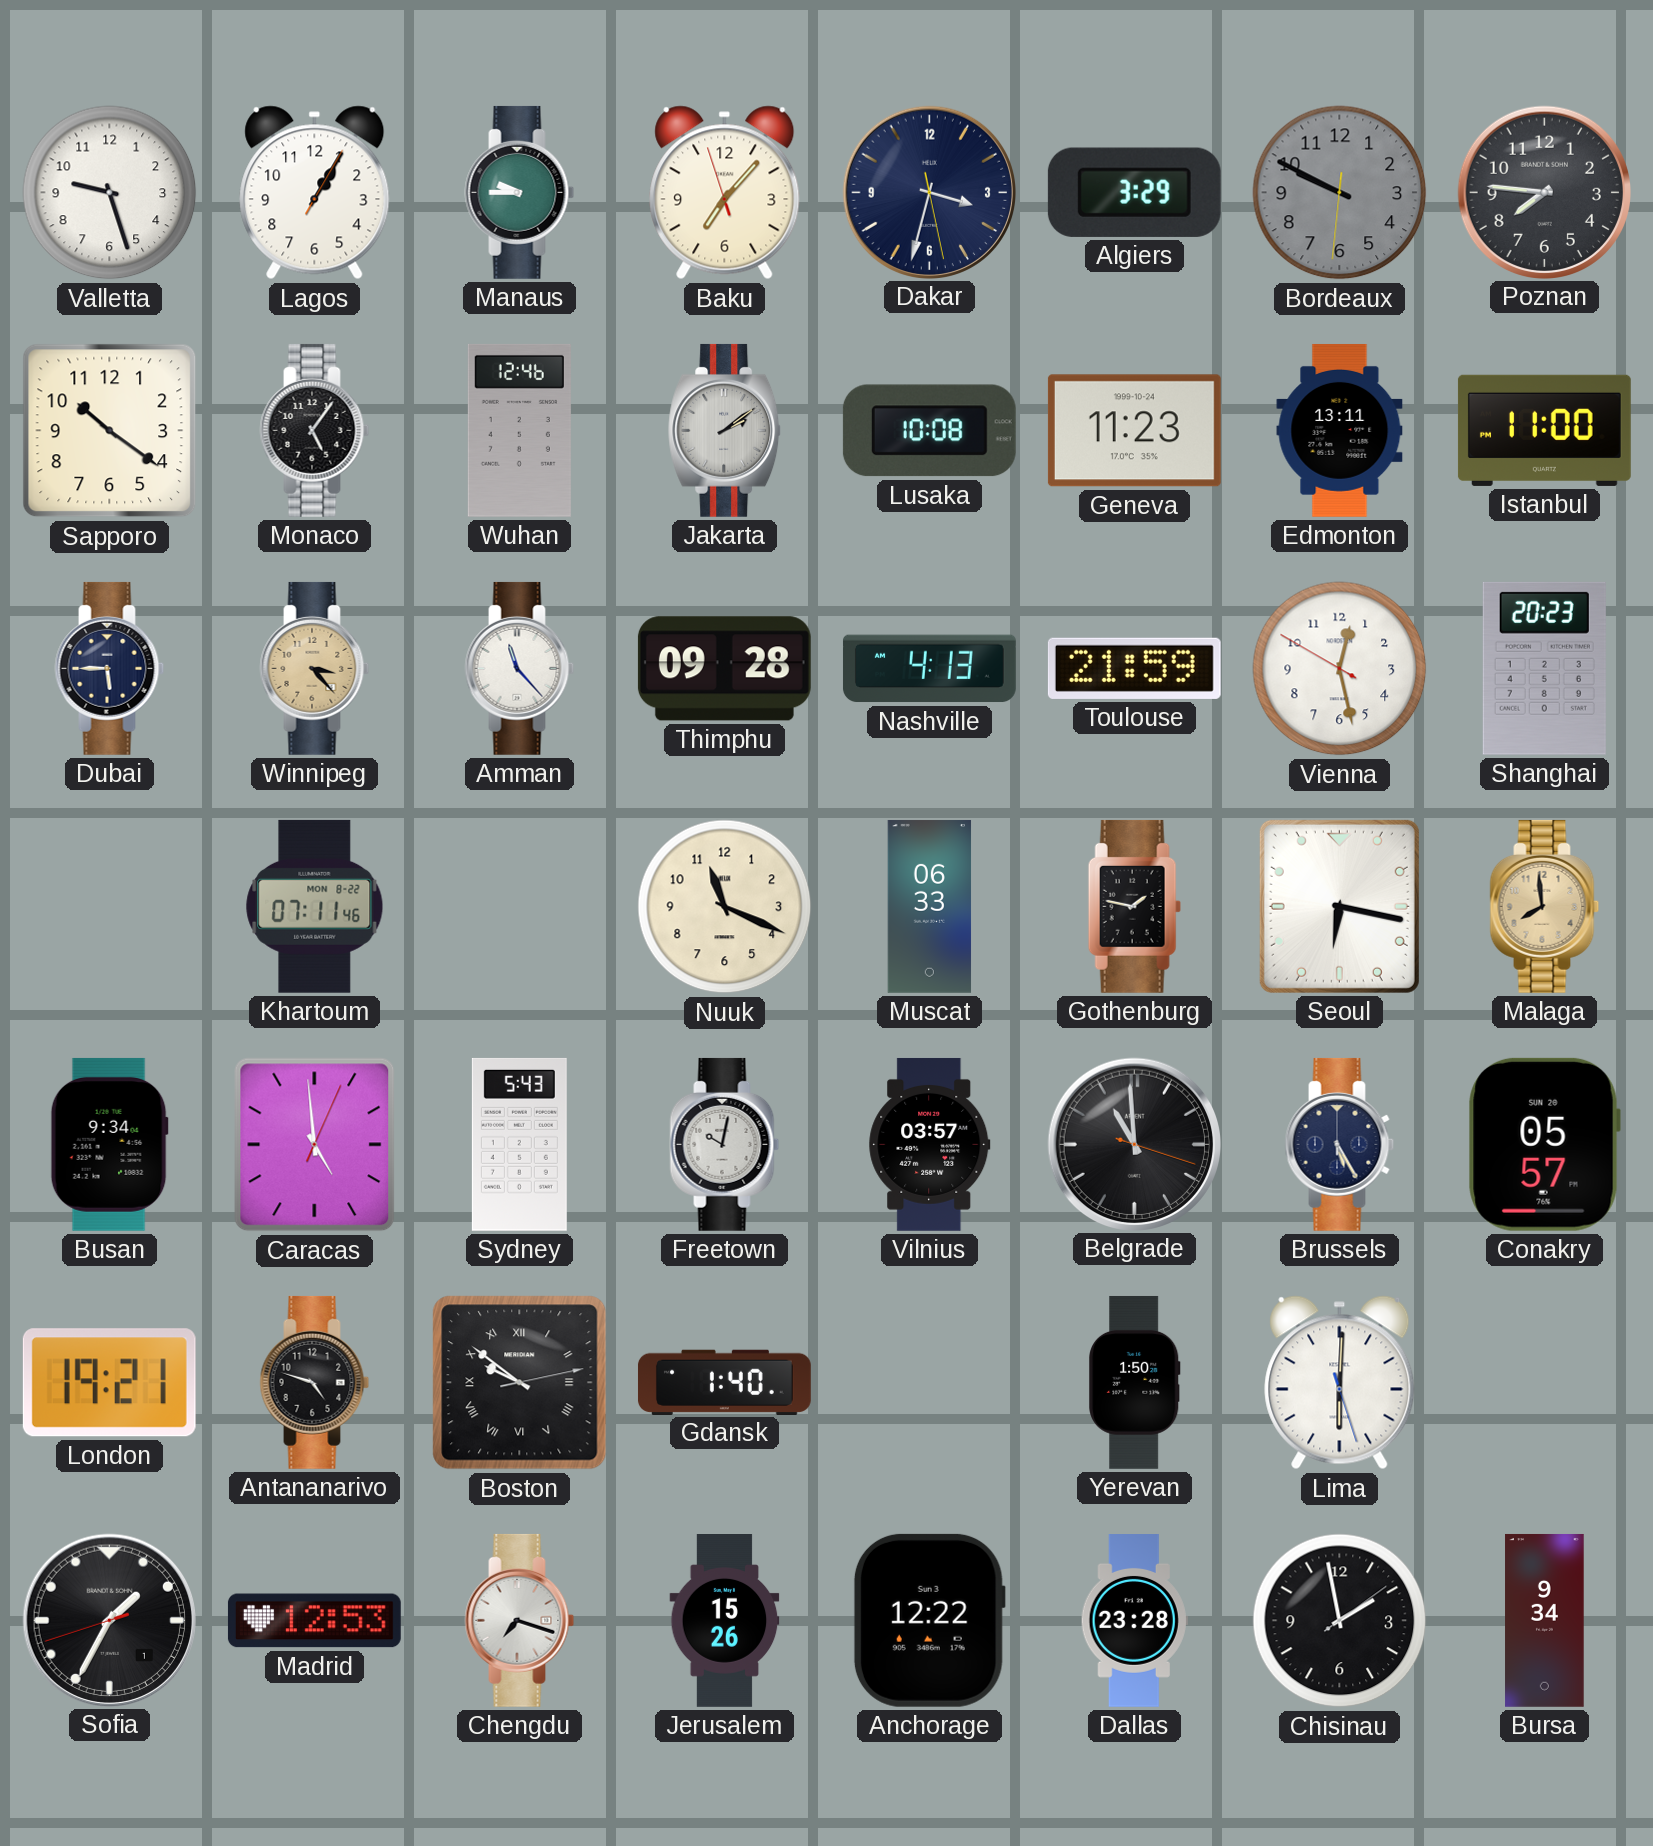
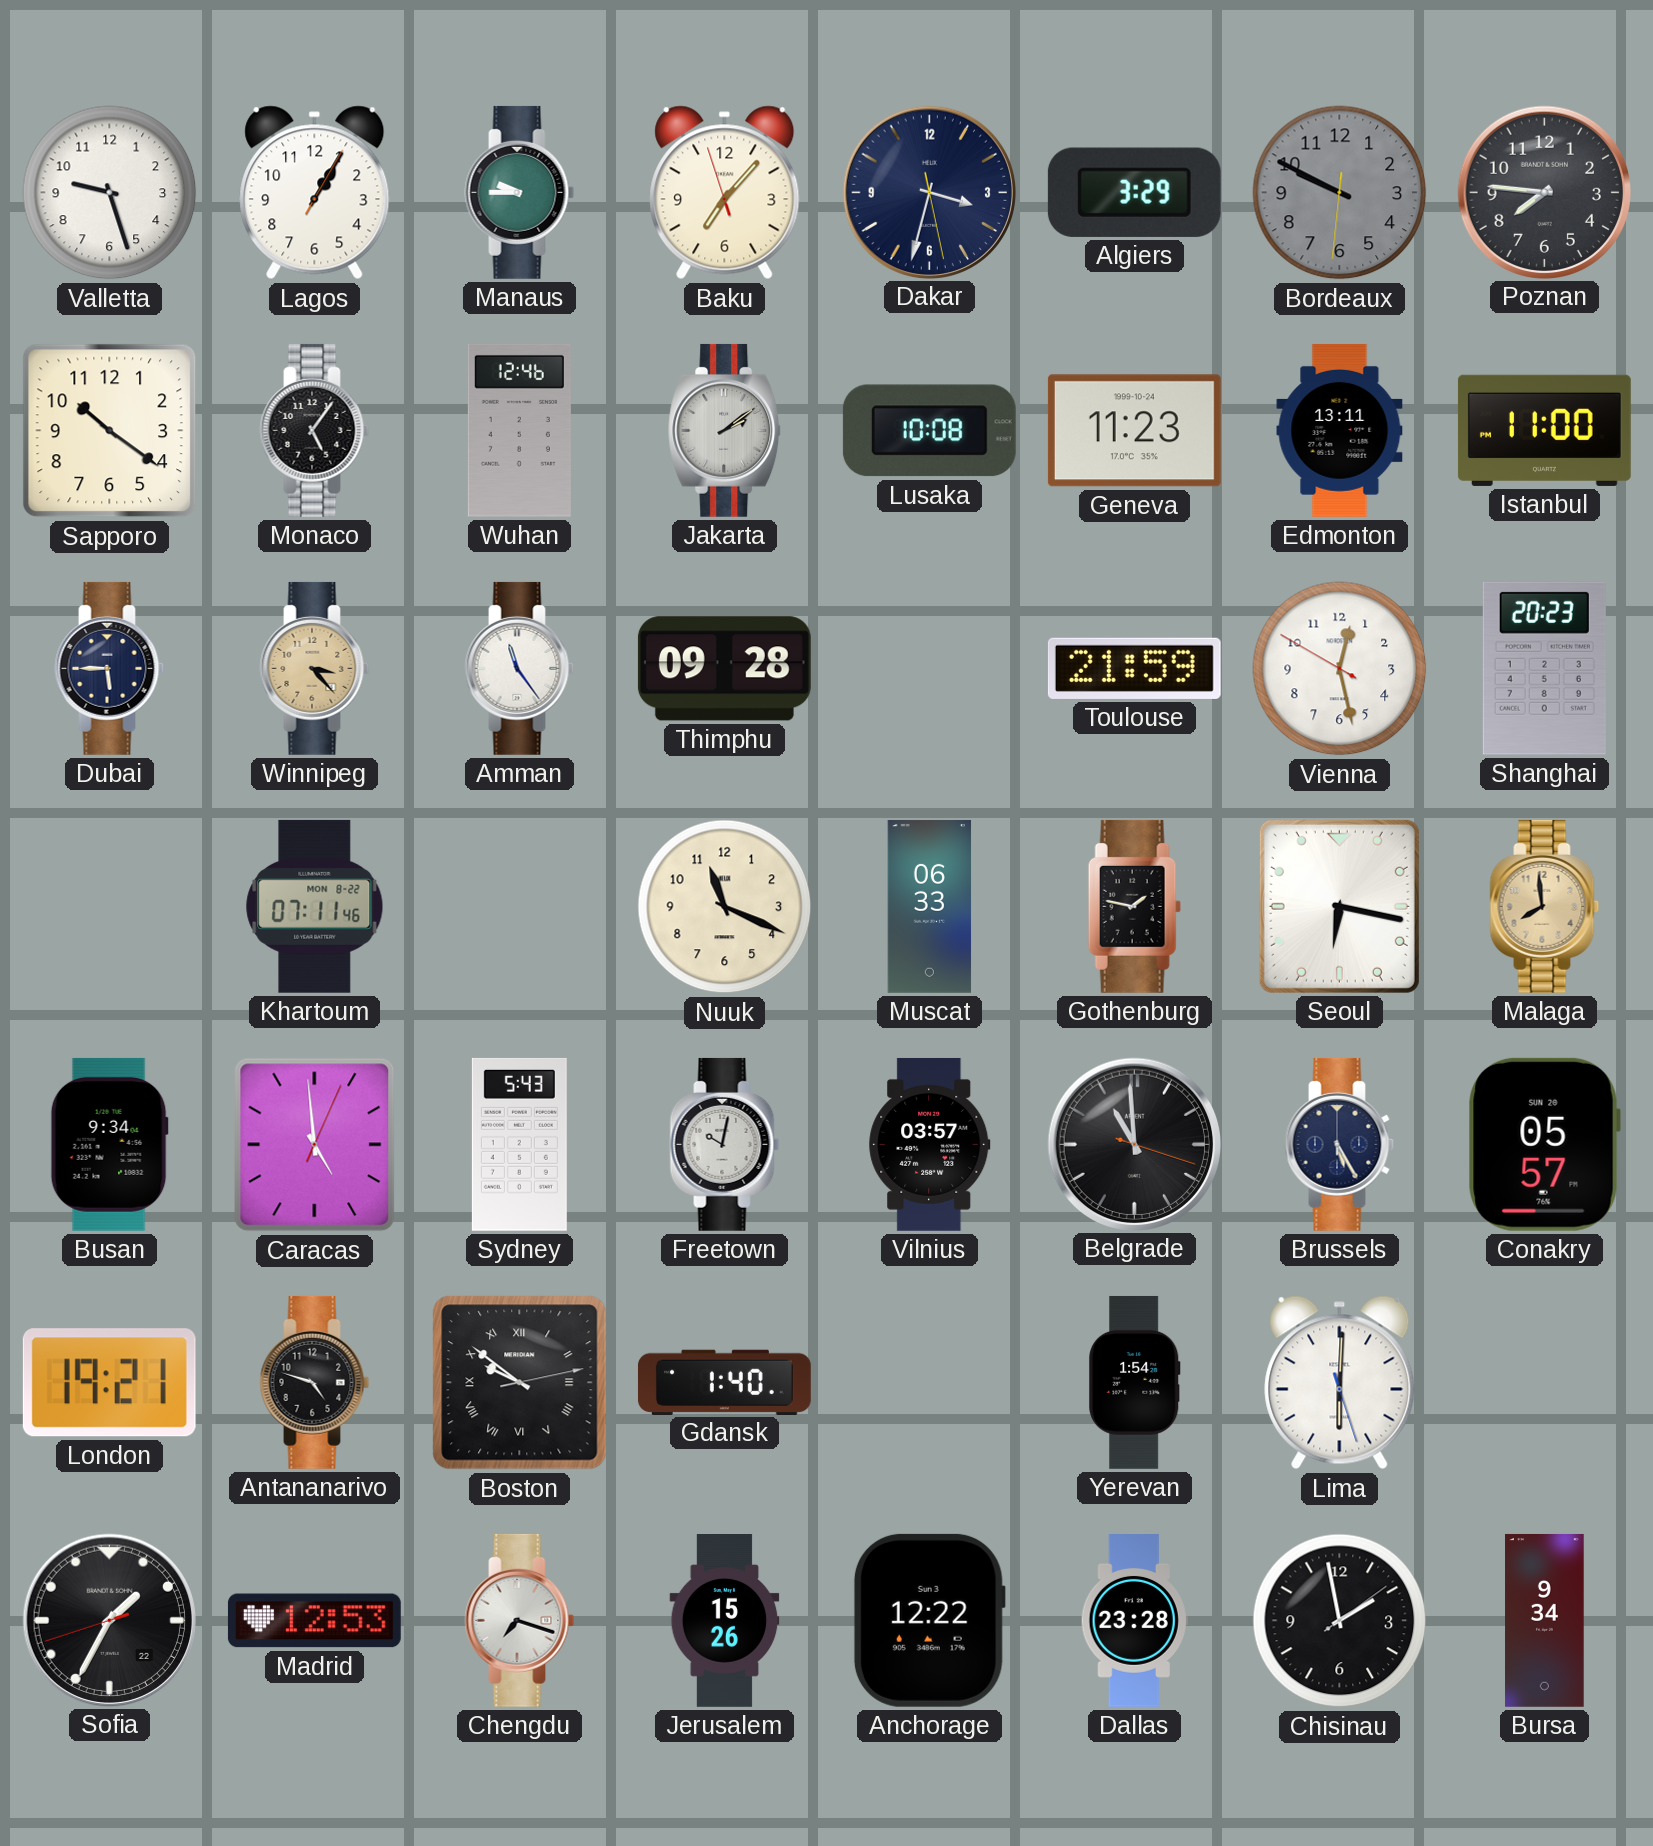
Amman: 11:23 -> 11:24
Nashville: 4:13 -> none
Yerevan: 1:50 -> 1:54
Sofia date: 1 -> 22
